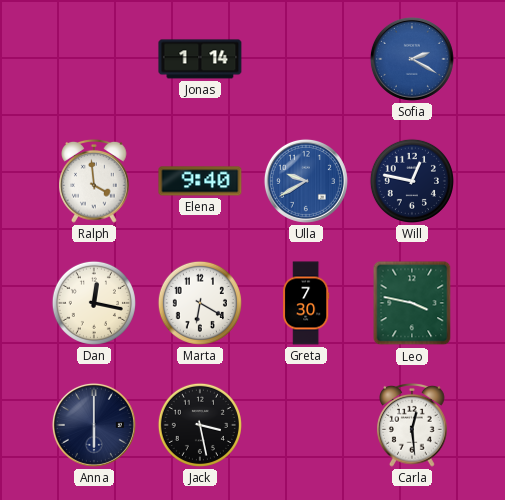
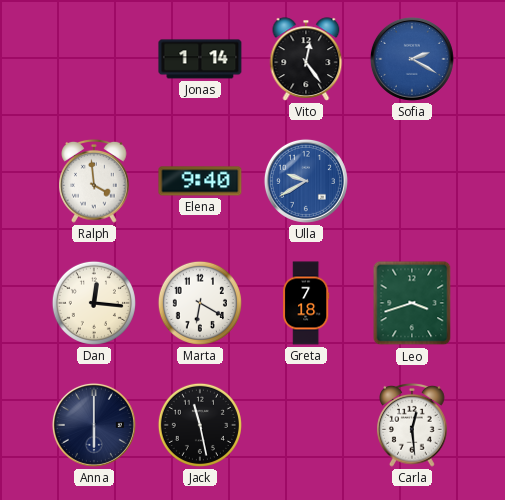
Vito: none -> 12:24
Will: 12:47 -> none
Dan: 12:17 -> 12:16
Greta: 7:30 -> 7:18
Leo: 3:47 -> 3:42
Jack: 3:28 -> 11:28
